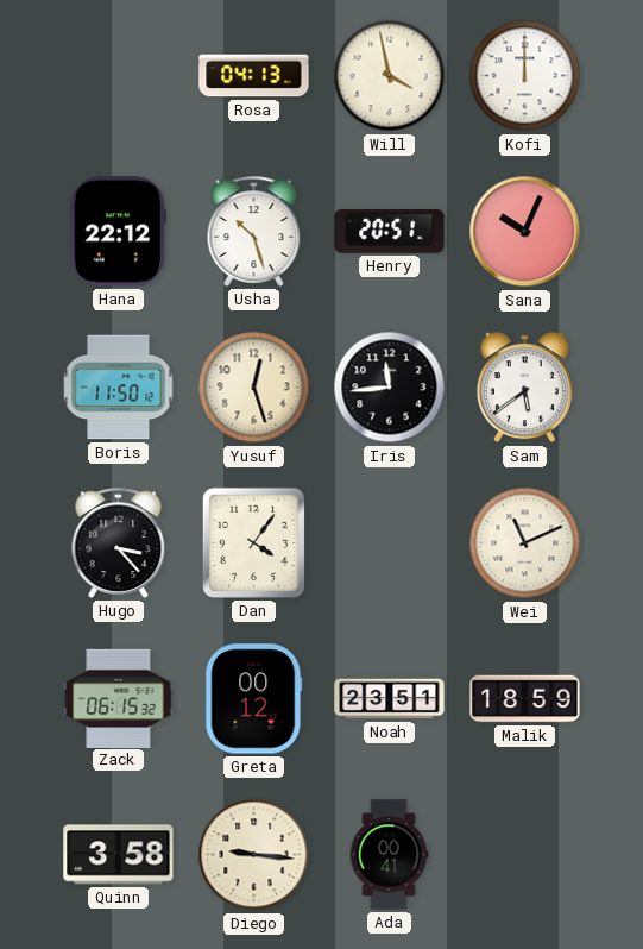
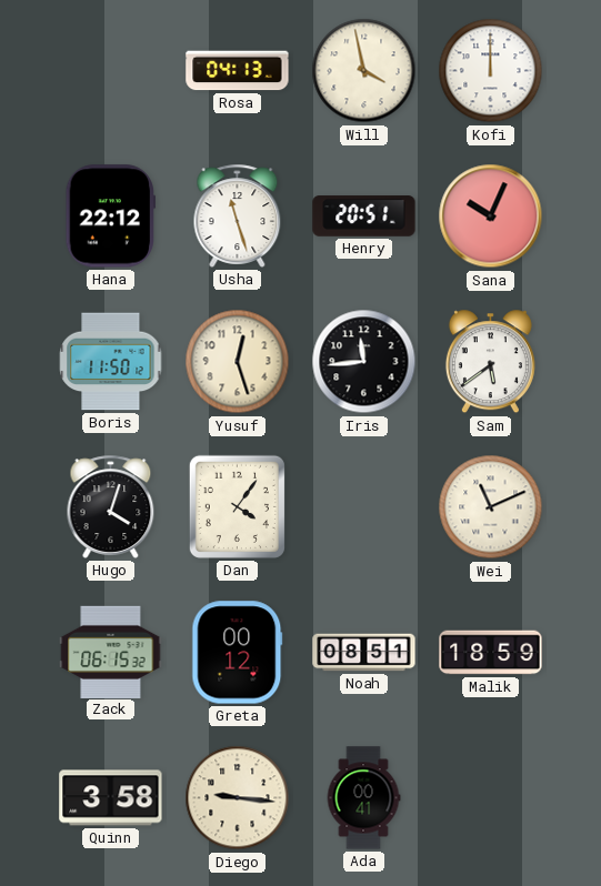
Usha: 10:27 -> 11:27
Hugo: 3:23 -> 4:03
Noah: 23:51 -> 08:51
